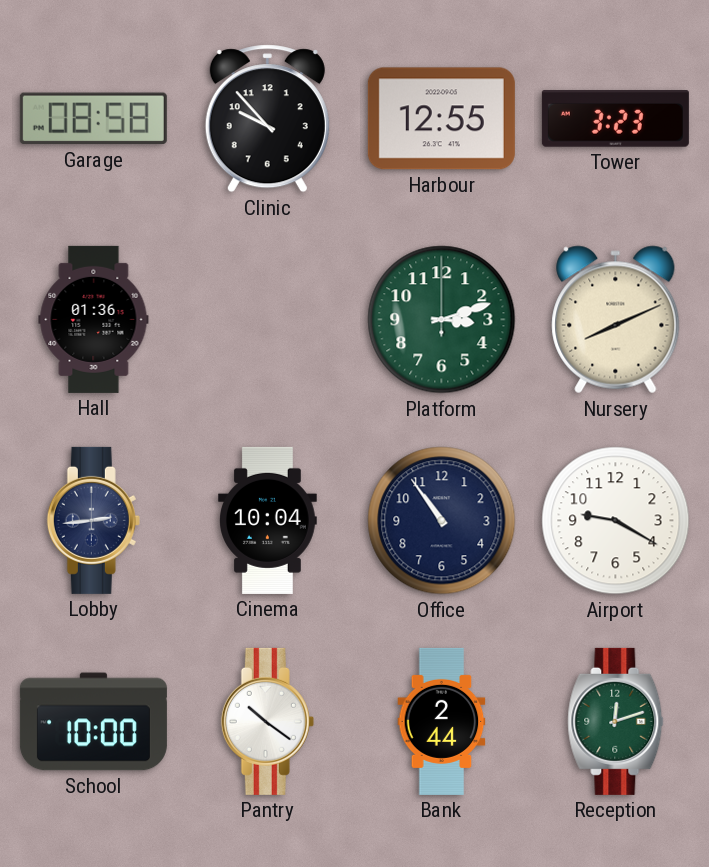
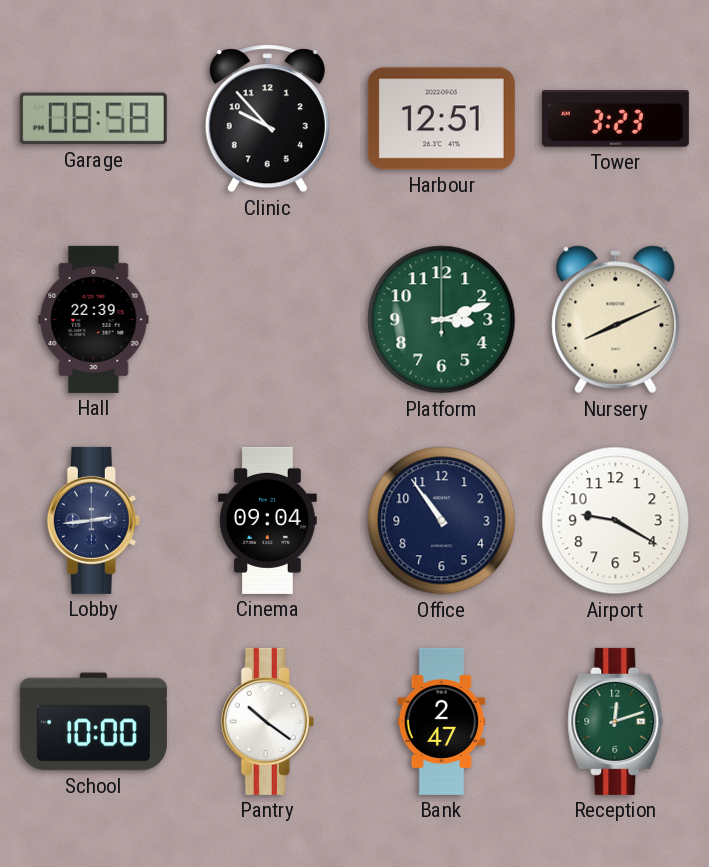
Harbour: 12:55 -> 12:51
Hall: 01:36 -> 22:39
Cinema: 10:04 -> 09:04
Bank: 2:44 -> 2:47
